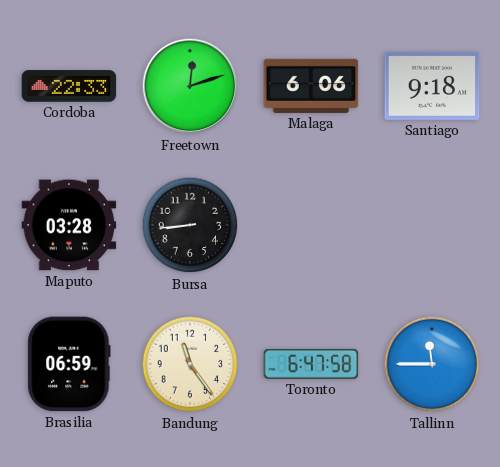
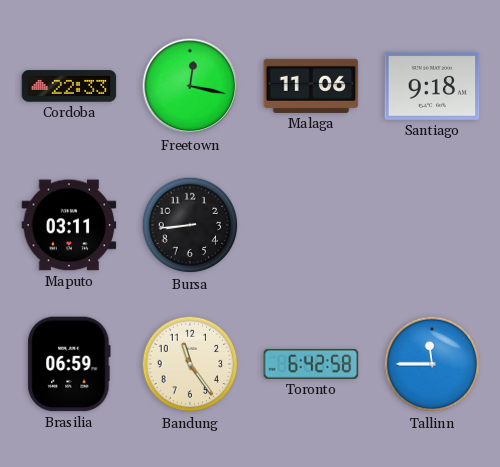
Freetown: 12:12 -> 12:17
Malaga: 6:06 -> 11:06
Maputo: 03:28 -> 03:11
Toronto: 6:47 -> 6:42
